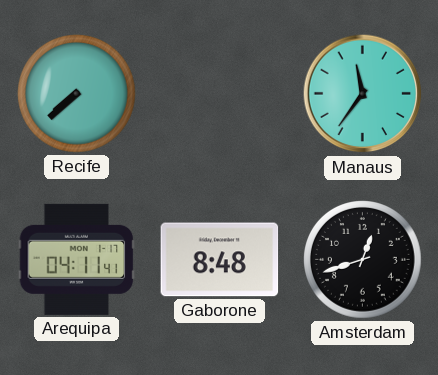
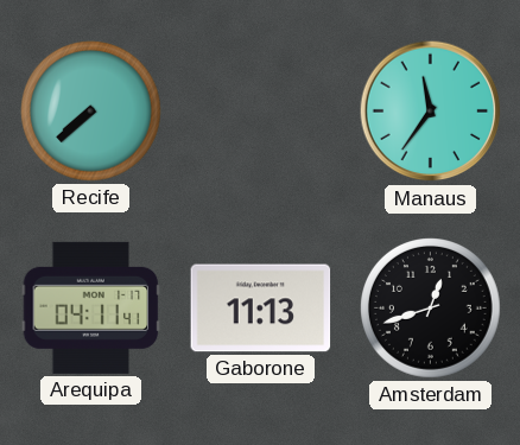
Gaborone: 8:48 -> 11:13
